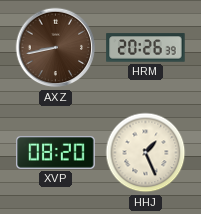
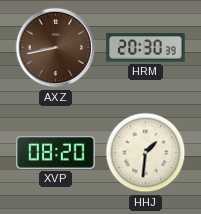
HRM: 20:26 -> 20:30
HHJ: 1:26 -> 1:31
